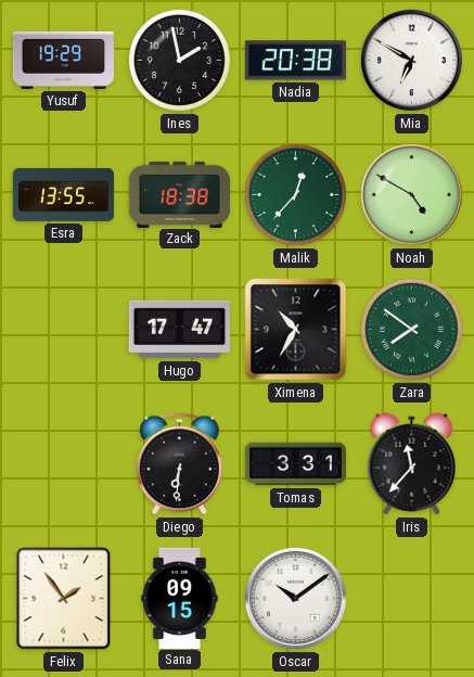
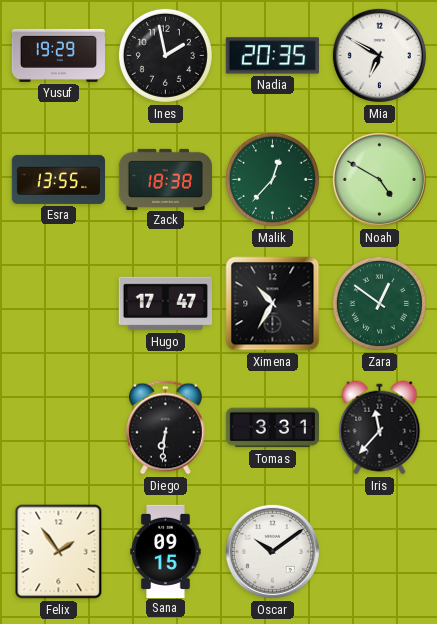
Nadia: 20:38 -> 20:35
Zara: 7:51 -> 12:51
